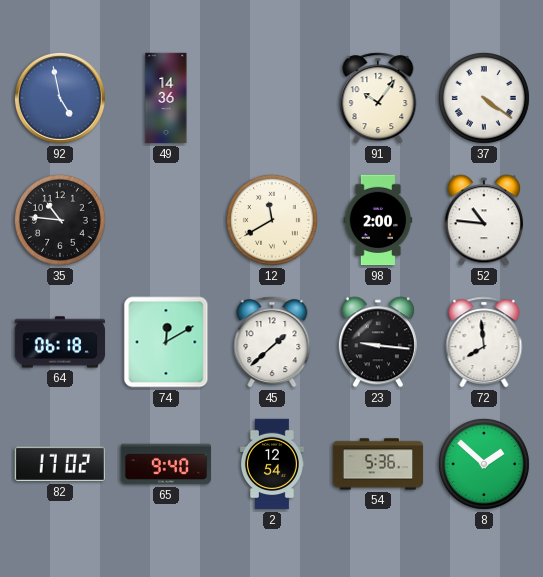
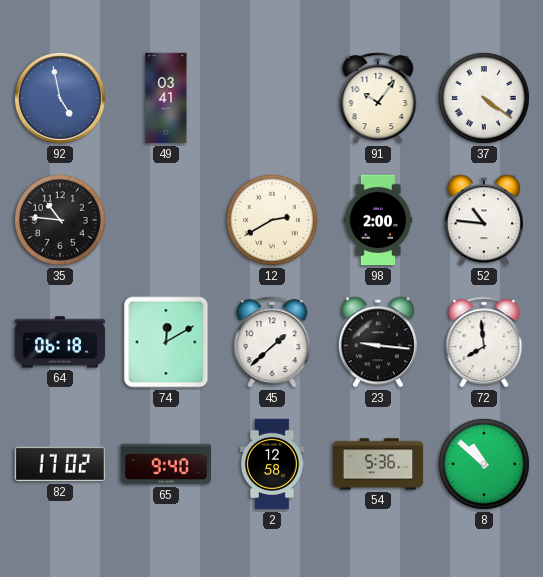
49: 14:36 -> 03:41
12: 11:40 -> 2:40
2: 12:54 -> 12:58
8: 1:52 -> 10:52
